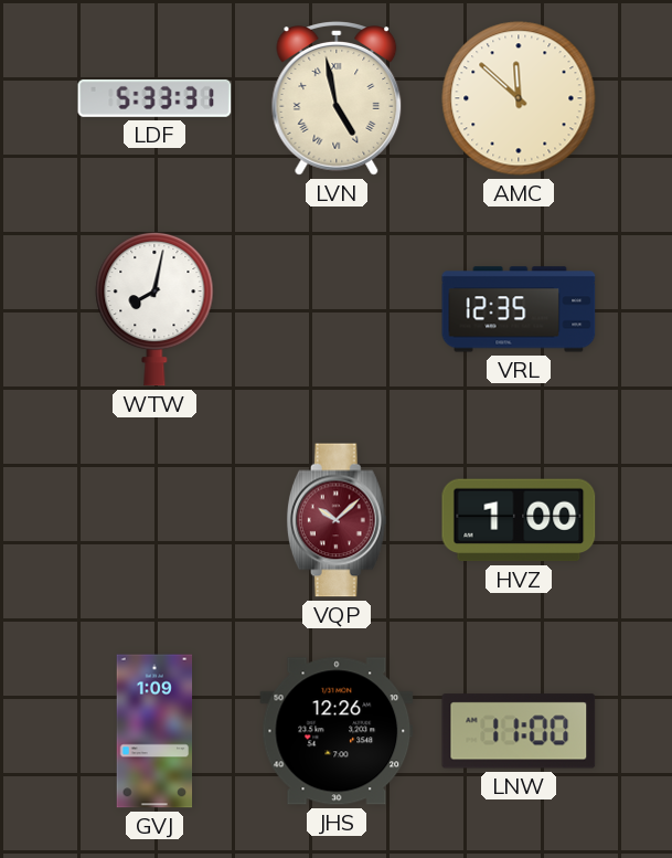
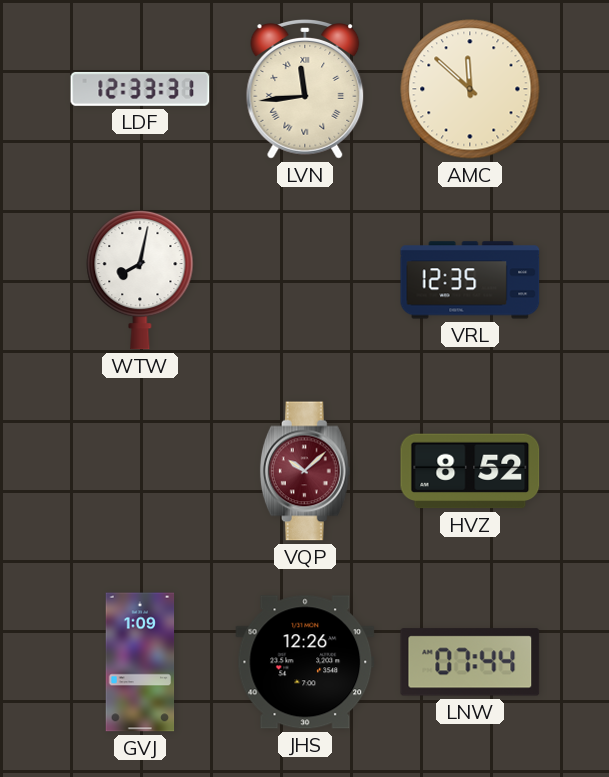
LDF: 5:33 -> 12:33
LVN: 4:58 -> 11:44
HVZ: 1:00 -> 8:52
LNW: 11:00 -> 07:44
